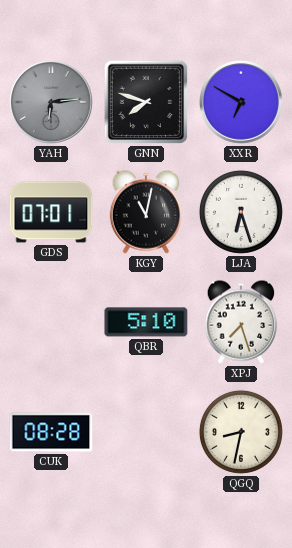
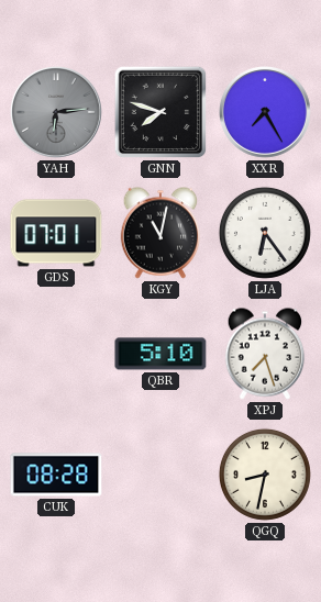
XXR: 6:50 -> 7:25
LJA: 6:27 -> 6:24
